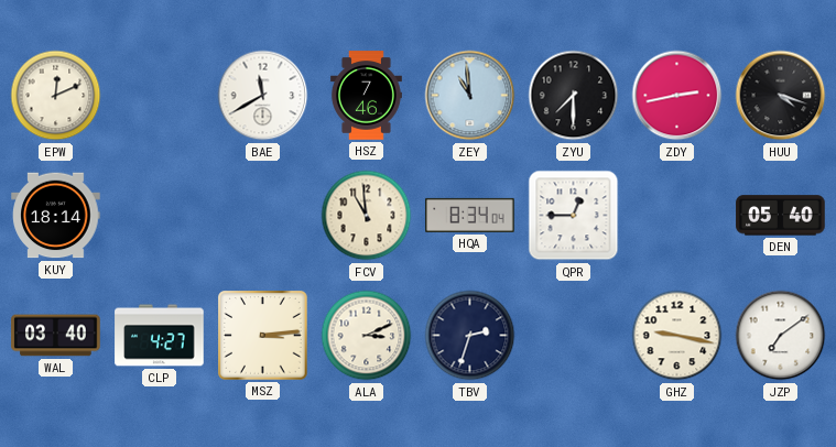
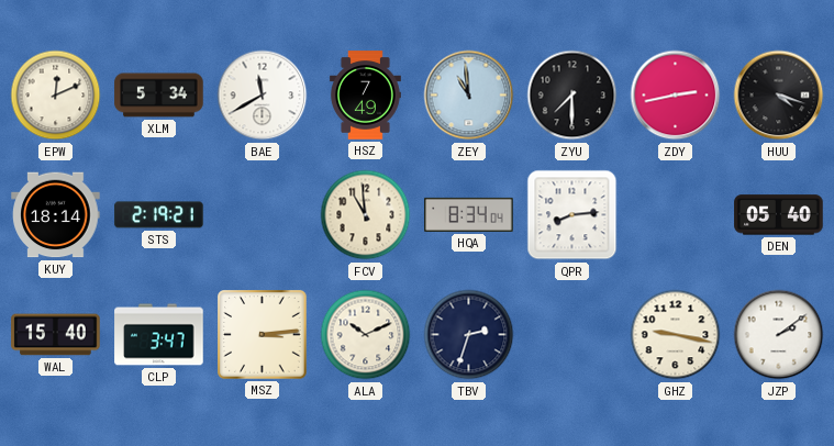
XLM: none -> 5:34
HSZ: 7:46 -> 7:49
STS: none -> 2:19
QPR: 12:45 -> 8:14
WAL: 03:40 -> 15:40
CLP: 4:27 -> 3:47
ALA: 3:11 -> 10:11
JZP: 7:09 -> 2:09
